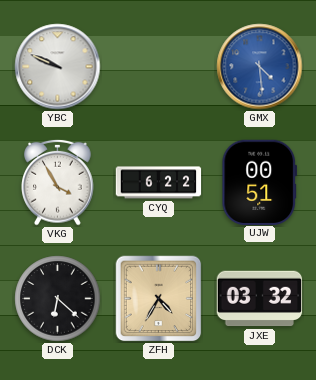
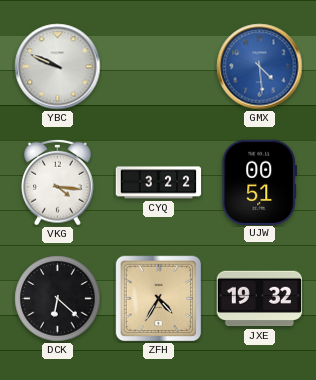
VKG: 3:55 -> 4:16
CYQ: 6:22 -> 3:22
JXE: 03:32 -> 19:32
